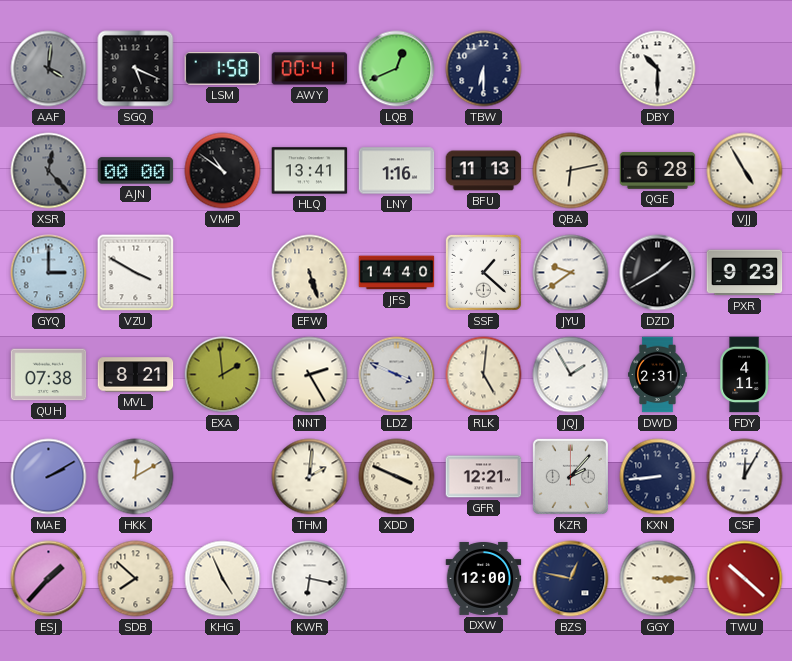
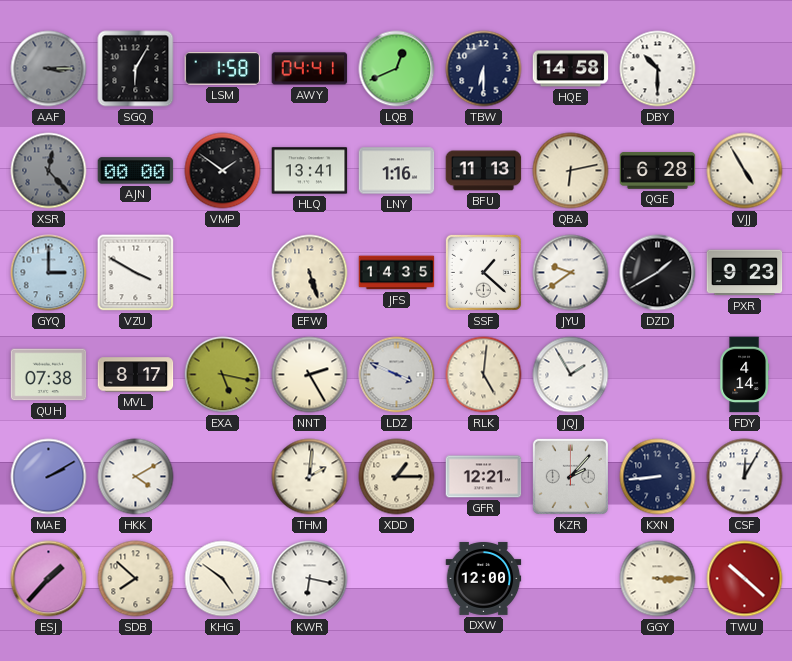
AAF: 4:01 -> 3:15
SGQ: 5:19 -> 6:05
AWY: 00:41 -> 04:41
HQE: none -> 14:58
VMP: 10:51 -> 1:51
JFS: 14:40 -> 14:35
MVL: 8:21 -> 8:17
EXA: 1:59 -> 5:17
DWD: 2:31 -> none
FDY: 4:11 -> 4:14
HKK: 12:10 -> 4:10
XDD: 3:49 -> 1:15
KHG: 4:56 -> 4:51
BZS: 12:47 -> none
